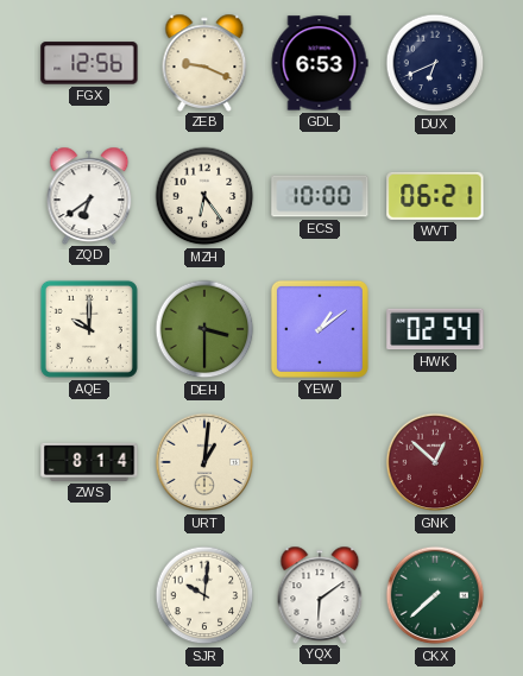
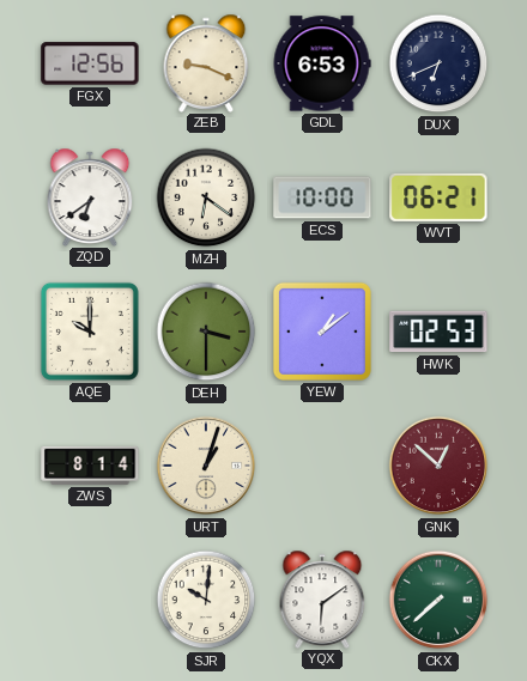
MZH: 6:24 -> 6:21
HWK: 02:54 -> 02:53
URT: 1:01 -> 1:03
